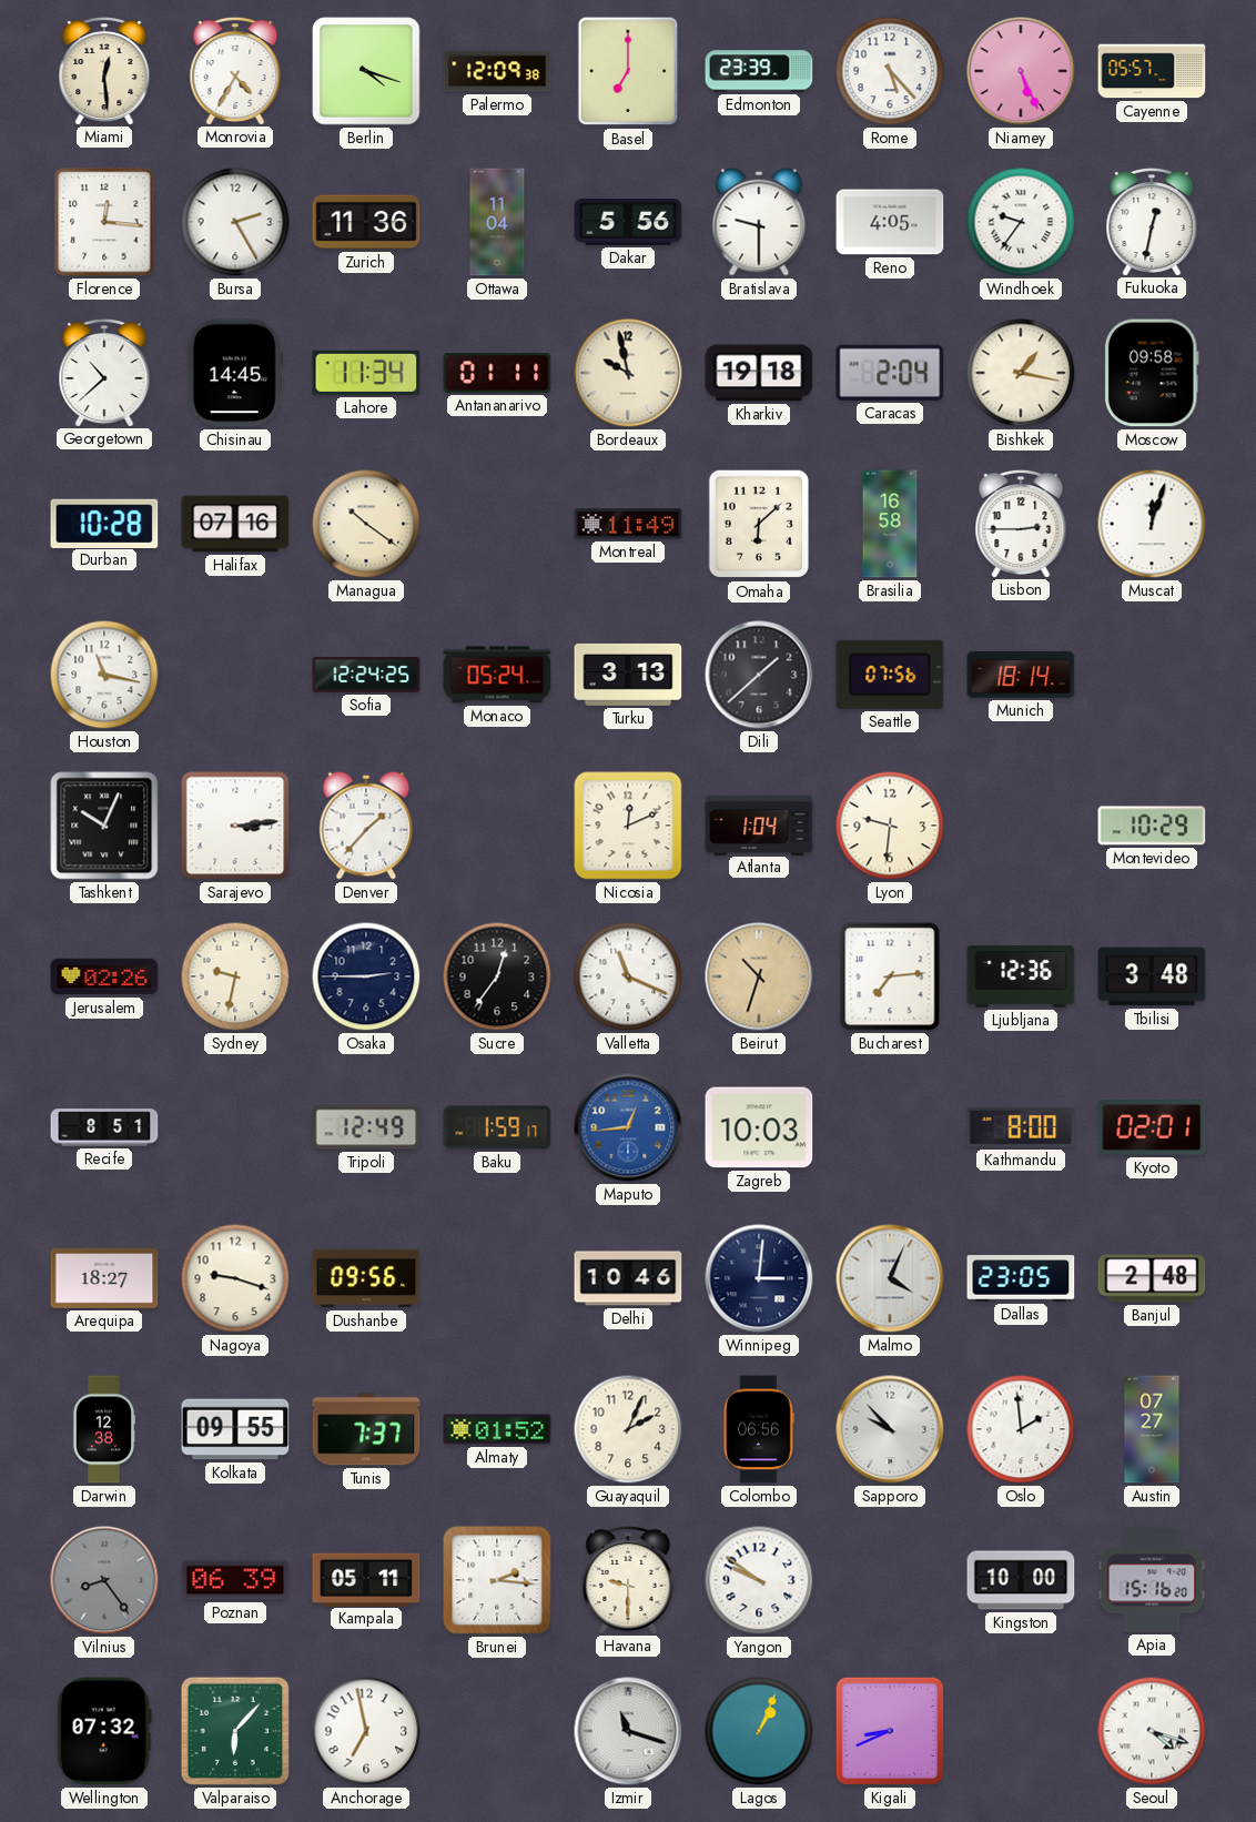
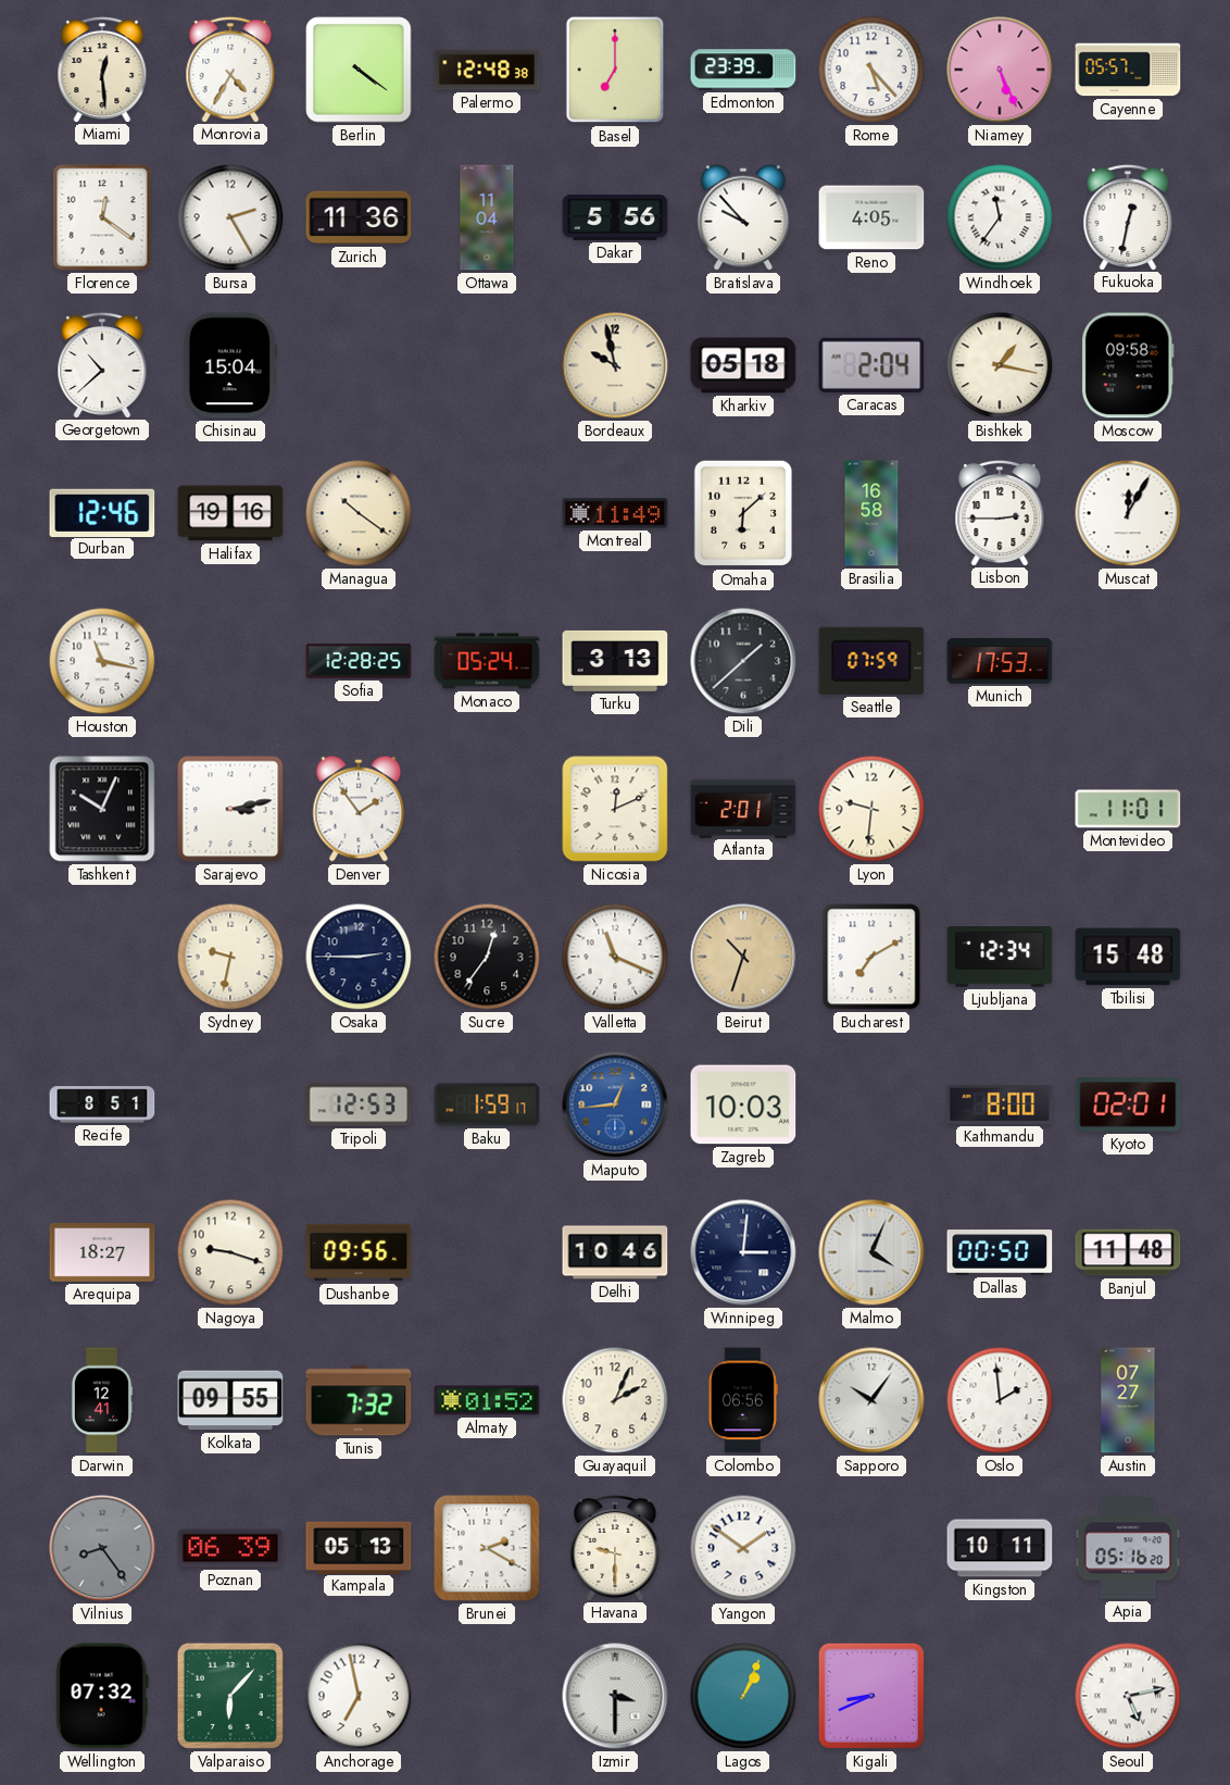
Berlin: 4:18 -> 4:21
Palermo: 12:09 -> 12:48
Florence: 12:16 -> 12:21
Bratislava: 9:30 -> 9:53
Windhoek: 9:36 -> 11:36
Chisinau: 14:45 -> 15:04
Lahore: 11:34 -> none
Antananarivo: 01:11 -> none
Kharkiv: 19:18 -> 05:18
Durban: 10:28 -> 12:46
Halifax: 07:16 -> 19:16
Muscat: 12:03 -> 12:05
Sofia: 12:24 -> 12:28
Seattle: 07:56 -> 07:59
Munich: 18:14 -> 17:53
Sarajevo: 3:14 -> 3:13
Denver: 1:37 -> 1:54
Atlanta: 1:04 -> 2:01
Montevideo: 10:29 -> 11:01
Jerusalem: 02:26 -> none
Bucharest: 7:14 -> 7:10
Ljubljana: 12:36 -> 12:34
Tbilisi: 3:48 -> 15:48
Tripoli: 12:49 -> 12:53
Dallas: 23:05 -> 00:50
Banjul: 2:48 -> 11:48
Darwin: 12:38 -> 12:41
Tunis: 7:37 -> 7:32
Sapporo: 9:53 -> 10:06
Kampala: 05:11 -> 05:13
Brunei: 2:16 -> 2:20
Yangon: 9:51 -> 1:51
Kingston: 10:00 -> 10:11
Apia: 15:16 -> 05:16
Izmir: 11:18 -> 3:30
Seoul: 4:18 -> 5:13
